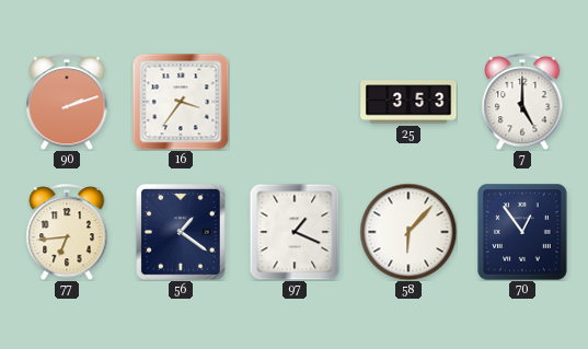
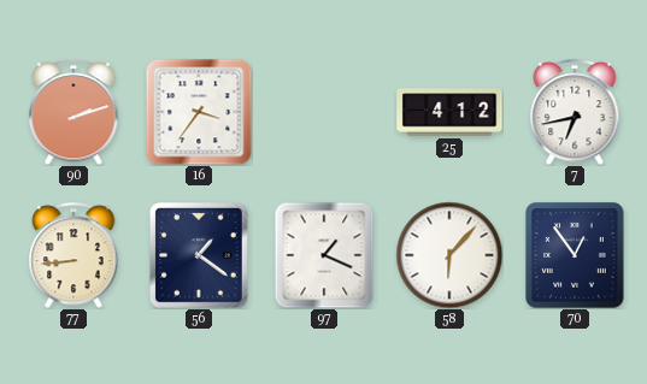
25: 3:53 -> 4:12
7: 5:00 -> 6:43
77: 6:44 -> 8:44
